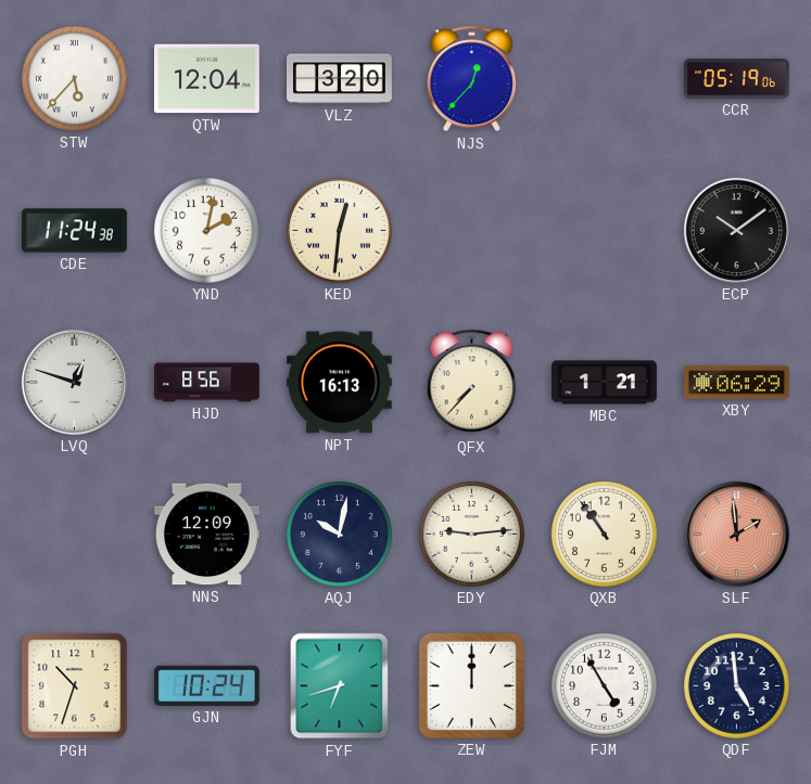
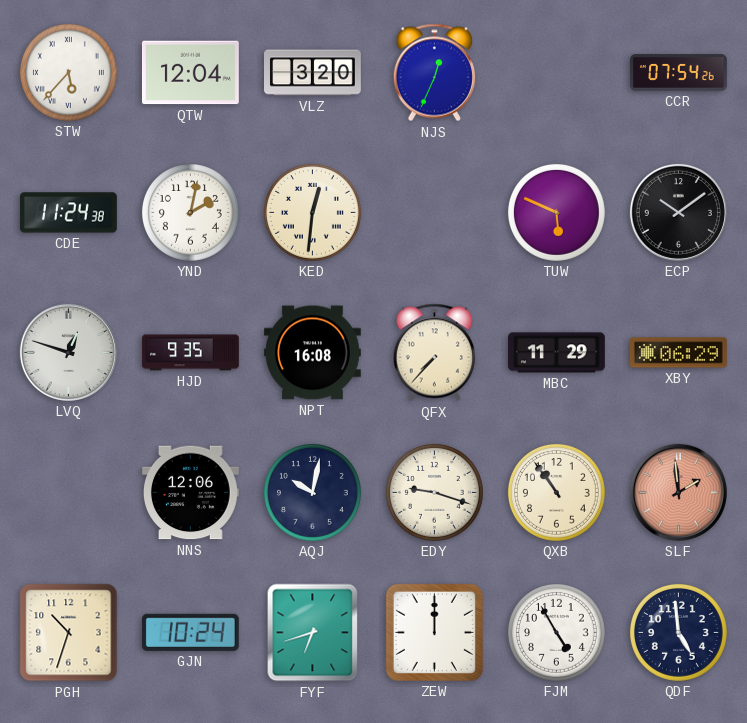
NJS: 12:37 -> 12:34
CCR: 05:19 -> 07:54
TUW: none -> 5:49
HJD: 8:56 -> 9:35
NPT: 16:13 -> 16:08
MBC: 1:21 -> 11:29
NNS: 12:09 -> 12:06
EDY: 9:14 -> 9:18
